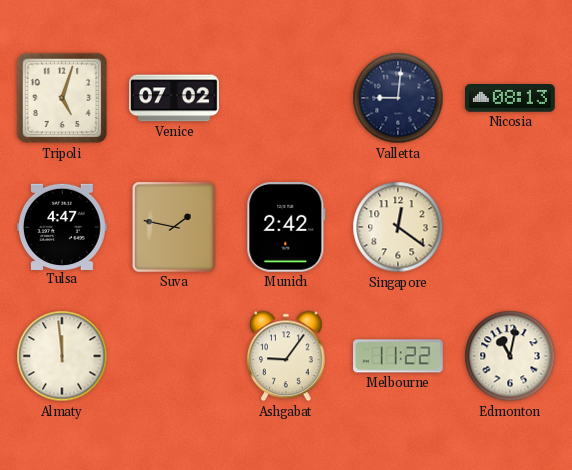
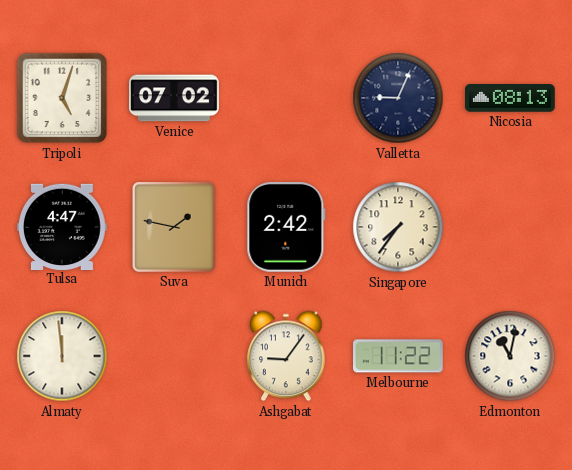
Valletta: 9:01 -> 9:04
Singapore: 12:21 -> 7:36
